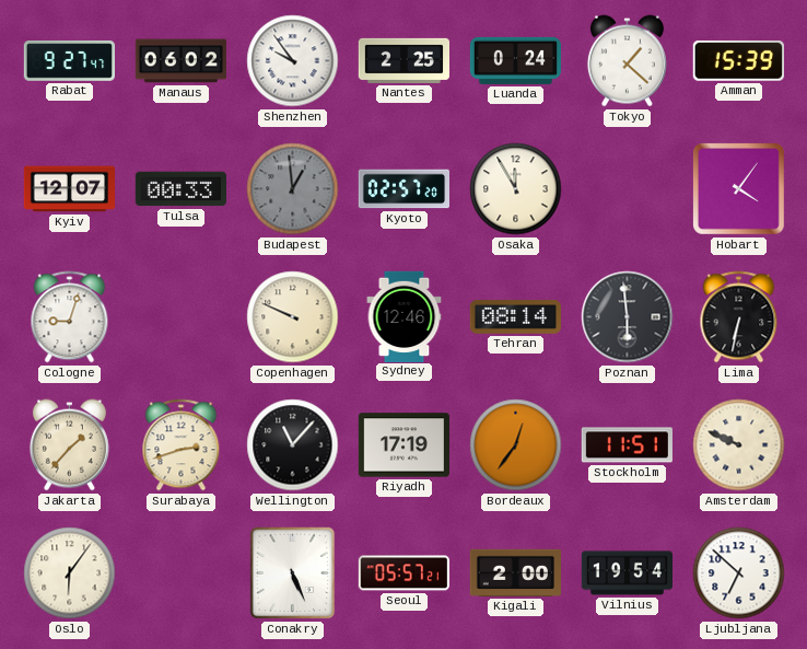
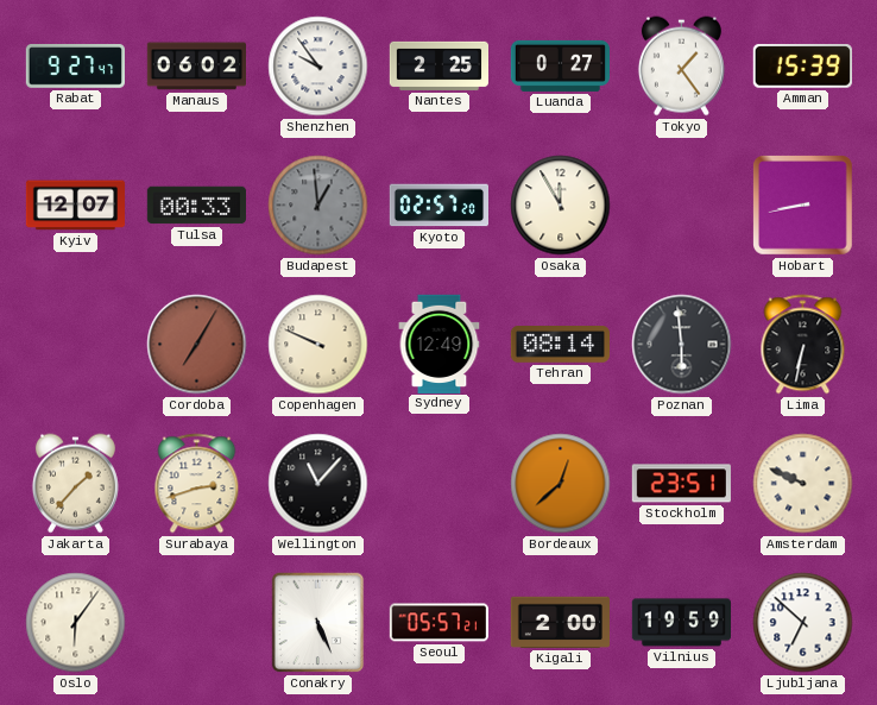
Luanda: 0:24 -> 0:27
Tokyo: 1:22 -> 1:24
Hobart: 4:06 -> 8:43
Cologne: 9:03 -> none
Cordoba: none -> 7:05
Sydney: 12:46 -> 12:49
Riyadh: 17:19 -> none
Bordeaux: 12:36 -> 12:38
Stockholm: 11:51 -> 23:51
Vilnius: 19:54 -> 19:59
